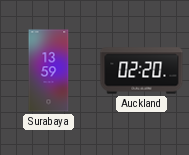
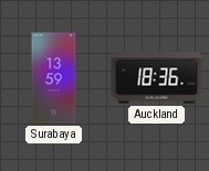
Auckland: 02:20 -> 18:36
